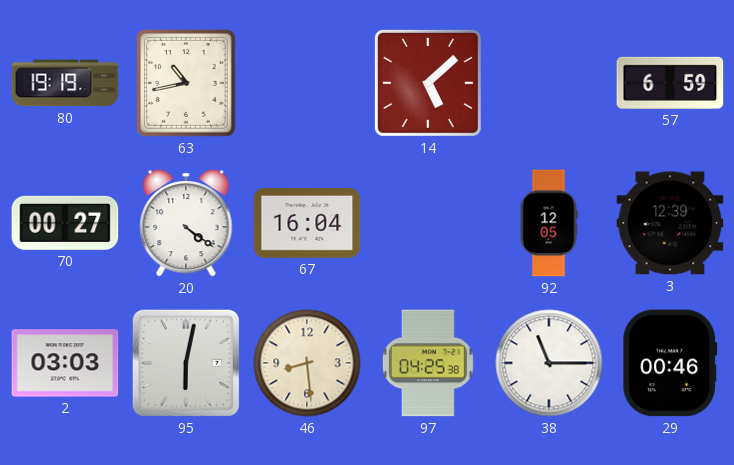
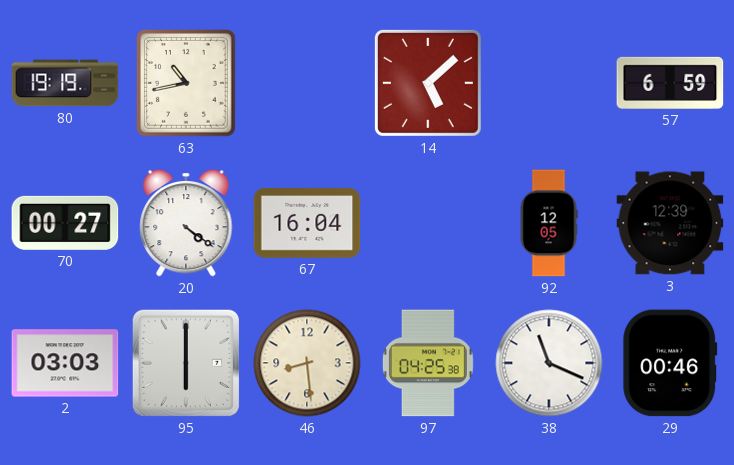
95: 6:02 -> 6:00
38: 11:15 -> 11:19
